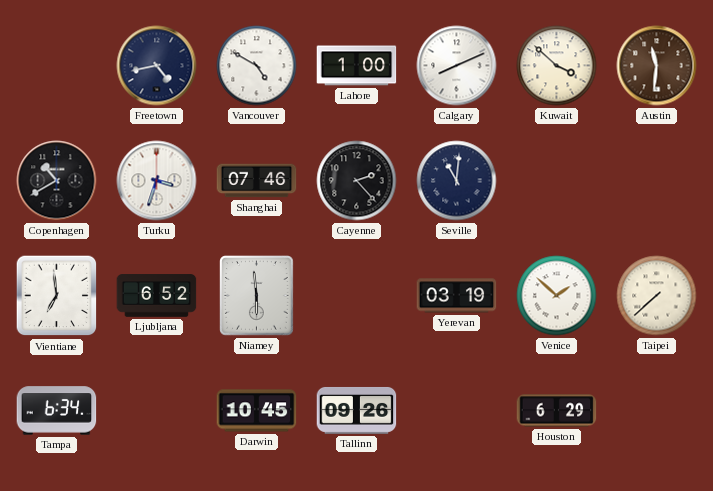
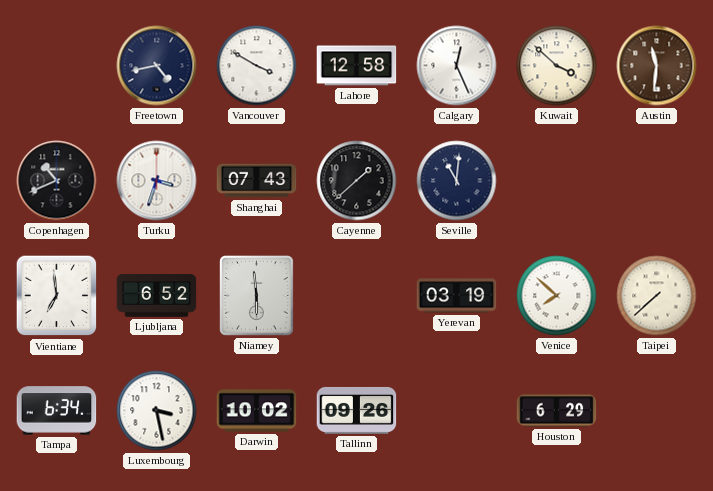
Vancouver: 4:50 -> 3:50
Lahore: 1:00 -> 12:58
Calgary: 8:11 -> 12:26
Copenhagen: 10:40 -> 10:41
Shanghai: 07:46 -> 07:43
Cayenne: 2:23 -> 1:38
Venice: 1:52 -> 7:52
Luxembourg: none -> 3:28
Darwin: 10:45 -> 10:02
